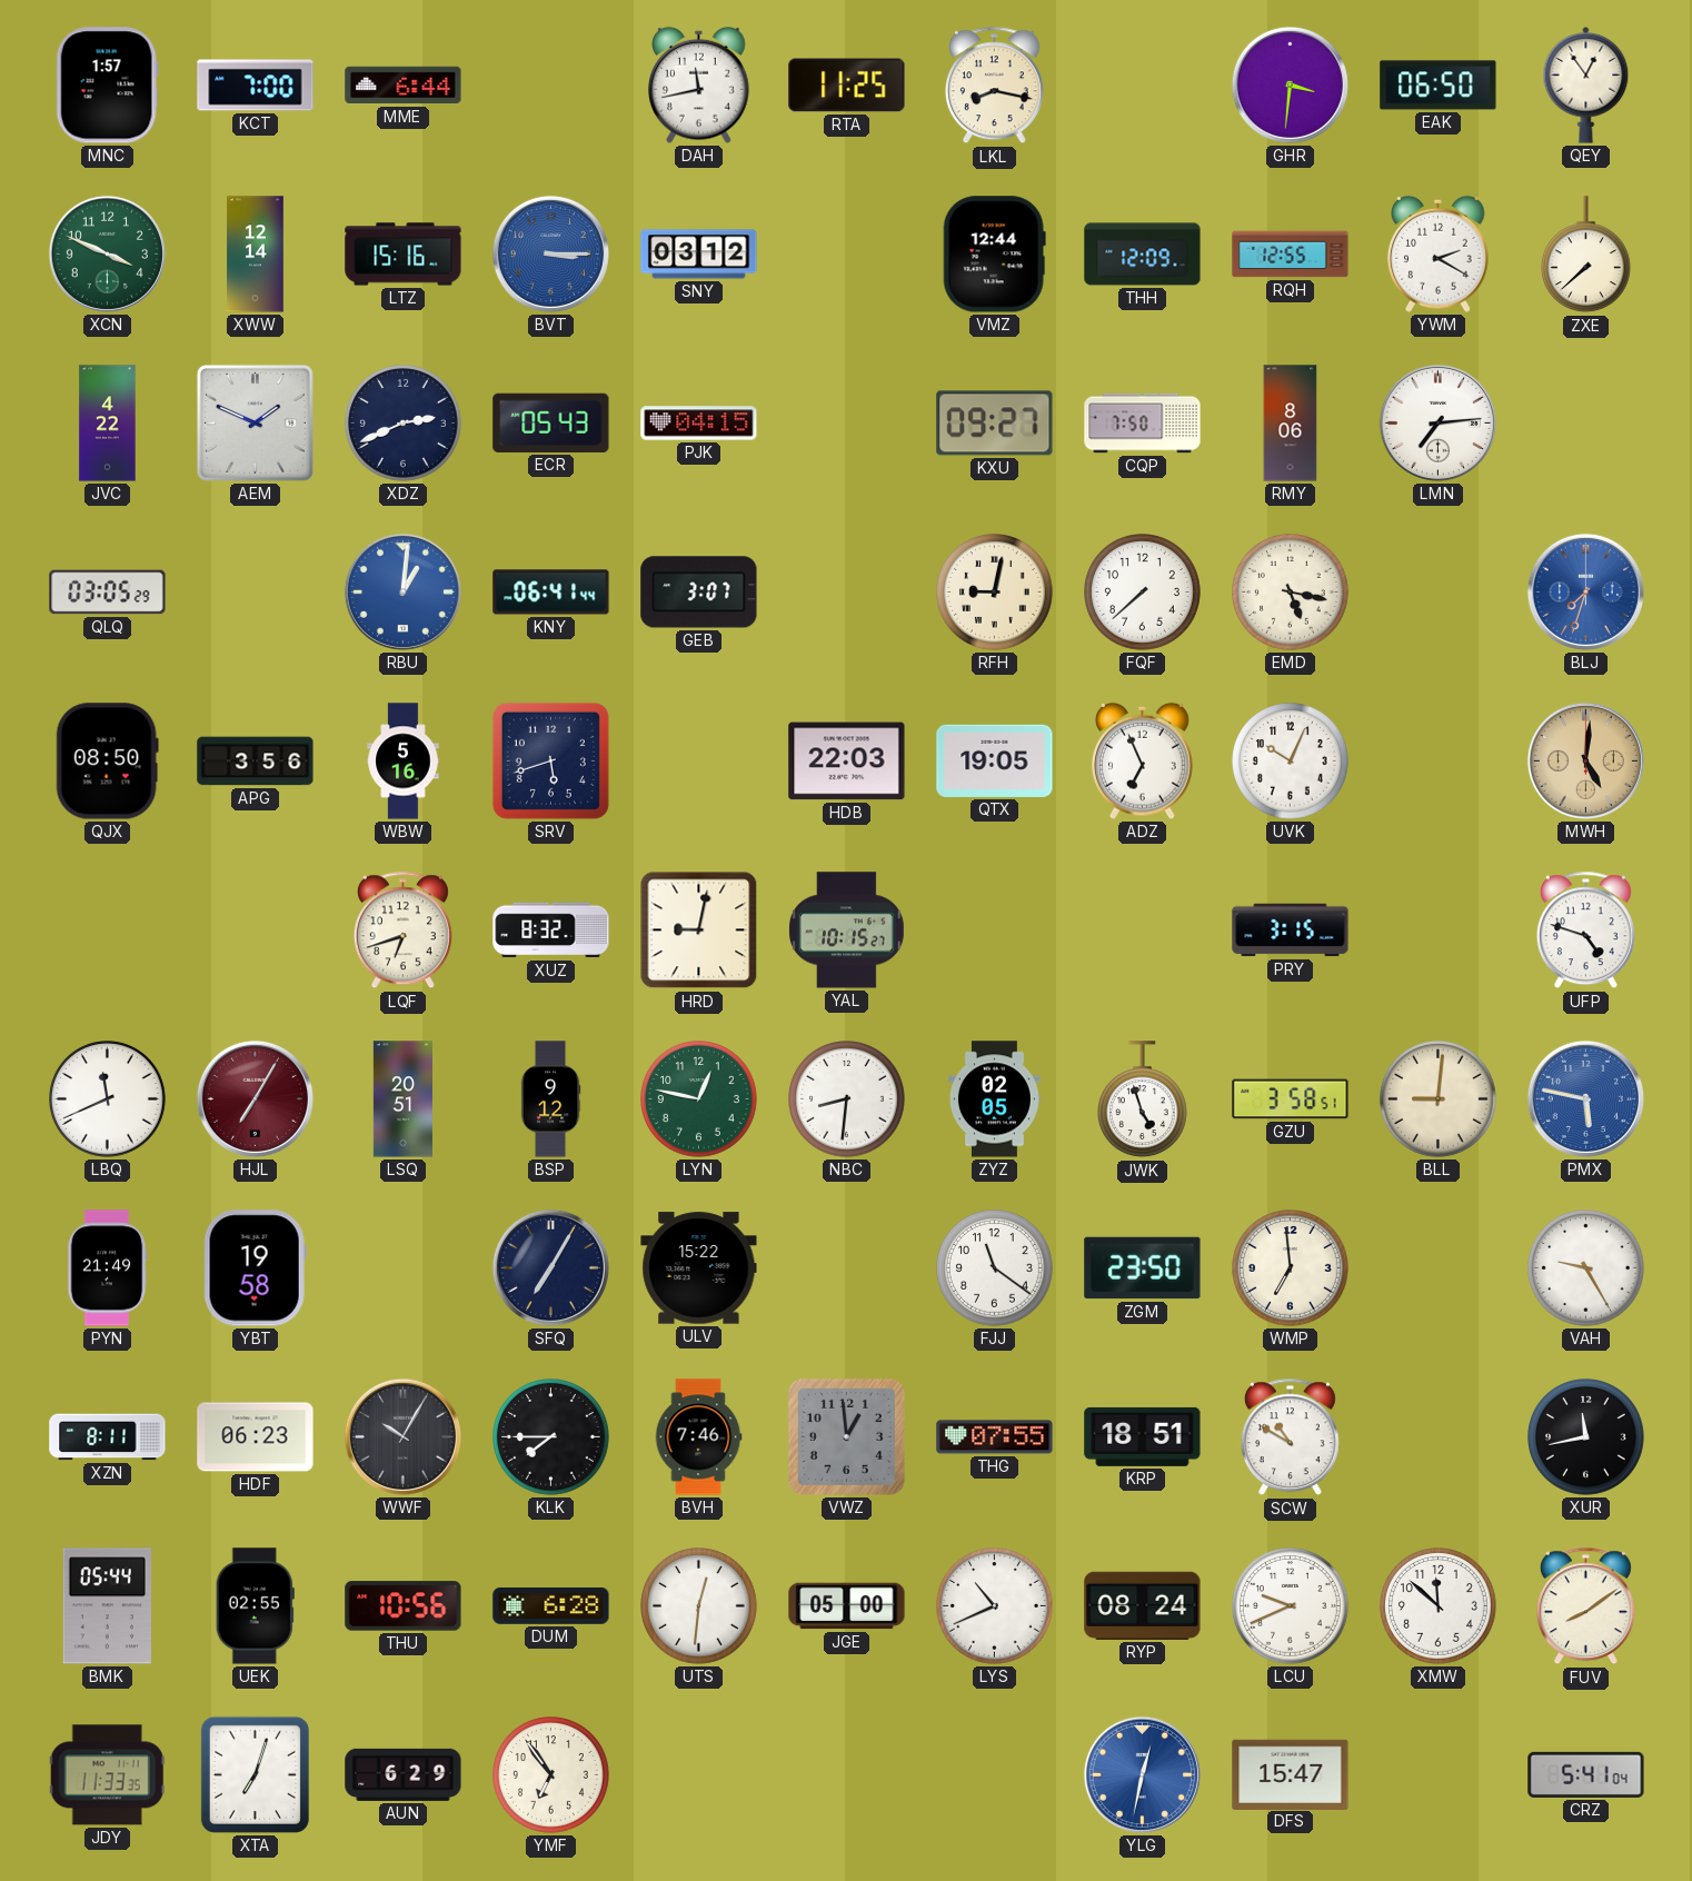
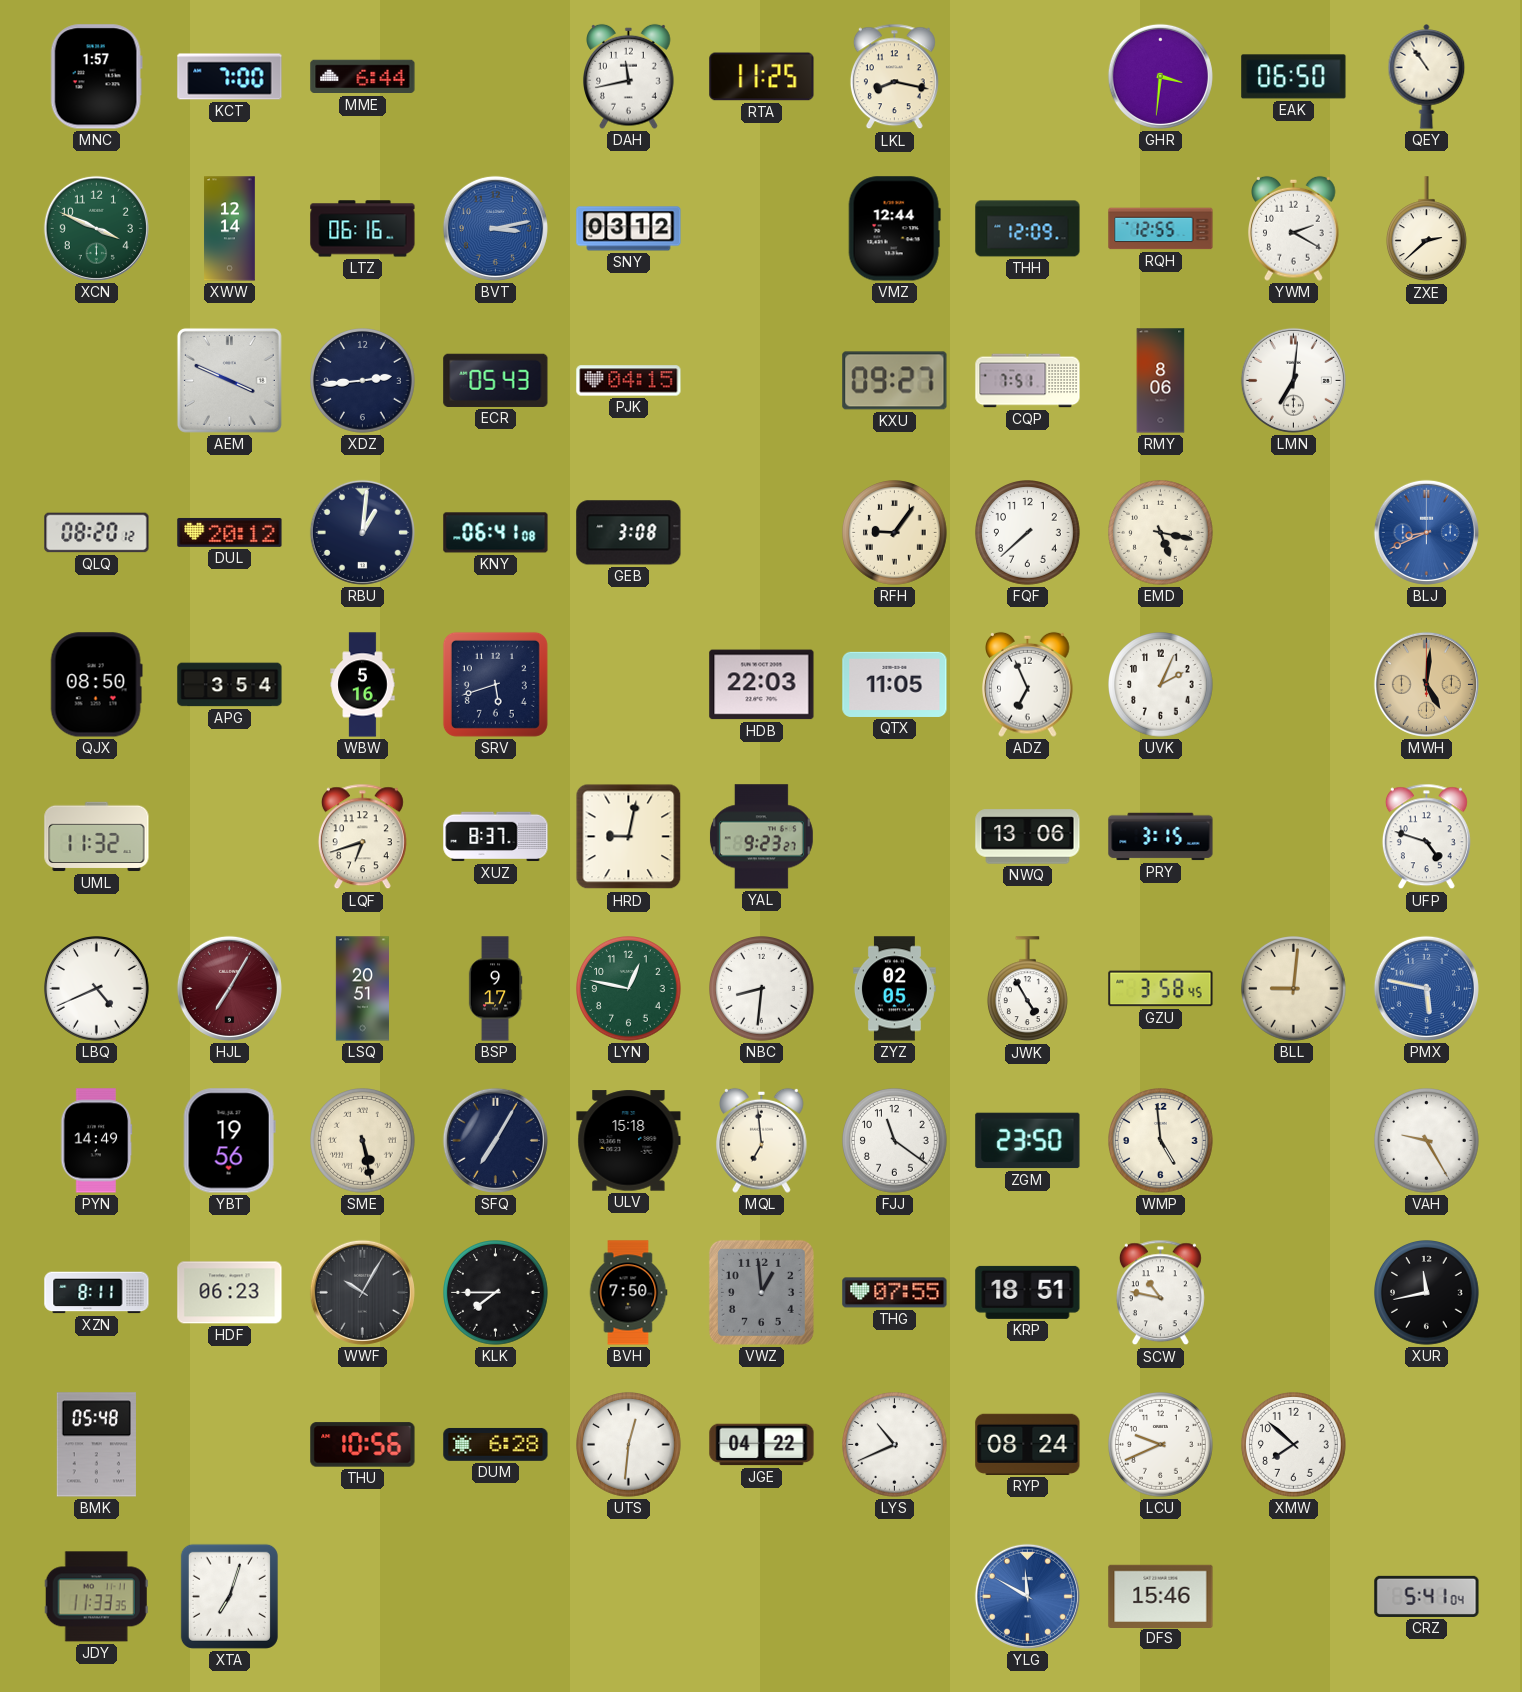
QEY: 12:54 -> 10:54
LTZ: 15:16 -> 06:16
BVT: 3:15 -> 3:13
ZXE: 7:38 -> 2:38
JVC: 4:22 -> none
AEM: 1:49 -> 3:49
XDZ: 2:41 -> 2:44
CQP: 7:50 -> 7:51
LMN: 7:14 -> 7:01
QLQ: 03:05 -> 08:20
DUL: none -> 20:12
RBU dial: blue -> navy
KNY: 06:41:44 -> 06:41:08
GEB: 3:07 -> 3:08
RFH: 9:02 -> 9:06
BLJ: 7:33 -> 8:41
APG: 3:56 -> 3:54
QTX: 19:05 -> 11:05
UVK: 10:04 -> 2:04
UML: none -> 11:32
XUZ: 8:32 -> 8:37
YAL: 10:15 -> 9:23
NWQ: none -> 13:06
LBQ: 11:41 -> 4:41
BSP: 9:12 -> 9:17
JWK: 4:57 -> 4:55
GZU: 3:58:51 -> 3:58:45
PYN: 21:49 -> 14:49
YBT: 19:58 -> 19:56
SME: none -> 5:28
ULV: 15:22 -> 15:18
MQL: none -> 6:59
WMP: 6:59 -> 4:59
BVH: 7:46 -> 7:50
SCW: 10:50 -> 10:47
BMK: 05:44 -> 05:48
UEK: 02:55 -> none
JGE: 05:00 -> 04:22
XMW: 11:52 -> 7:52
FUV: 8:09 -> none
AUN: 6:29 -> none
YMF: 6:54 -> none
YLG: 12:32 -> 11:50
DFS: 15:47 -> 15:46
